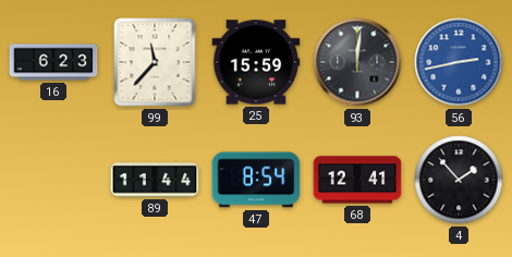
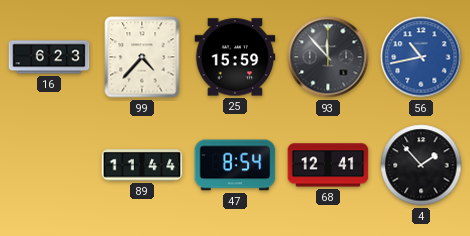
99: 11:37 -> 4:37
93: 12:01 -> 11:53
56: 2:43 -> 10:43
